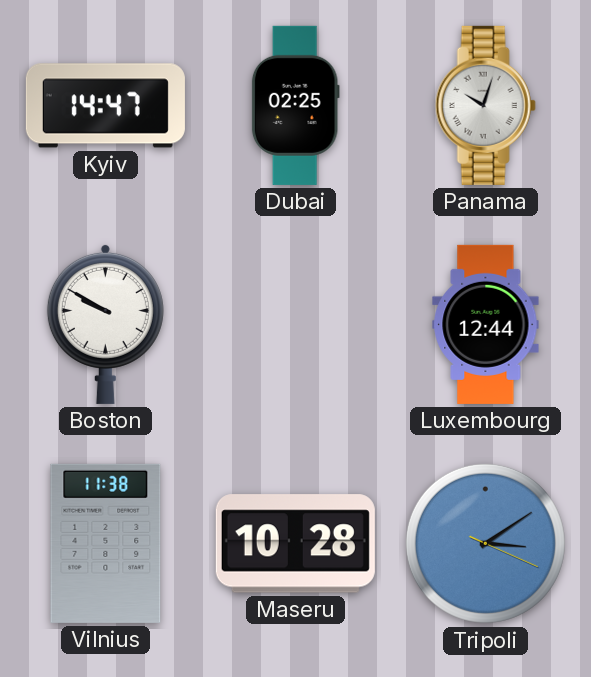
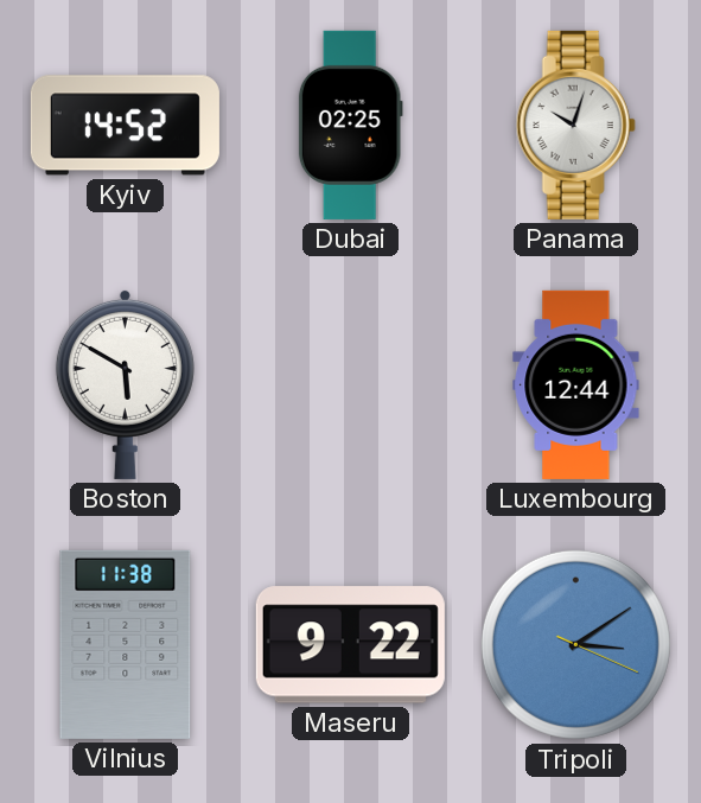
Kyiv: 14:47 -> 14:52
Boston: 9:50 -> 5:50
Maseru: 10:28 -> 9:22
